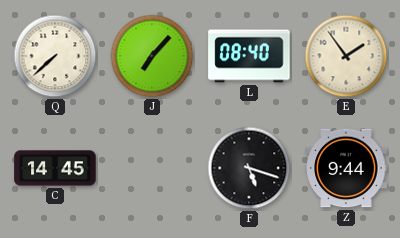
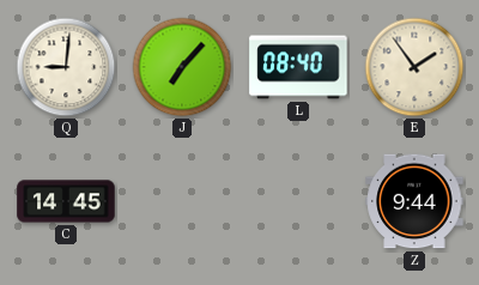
Q: 7:38 -> 9:01
F: 5:18 -> none
